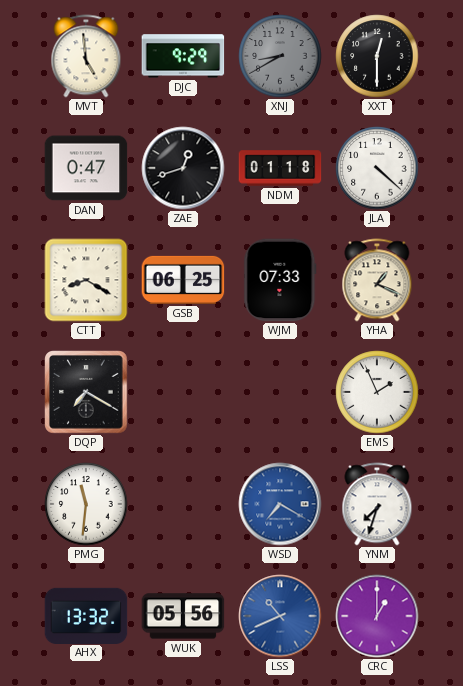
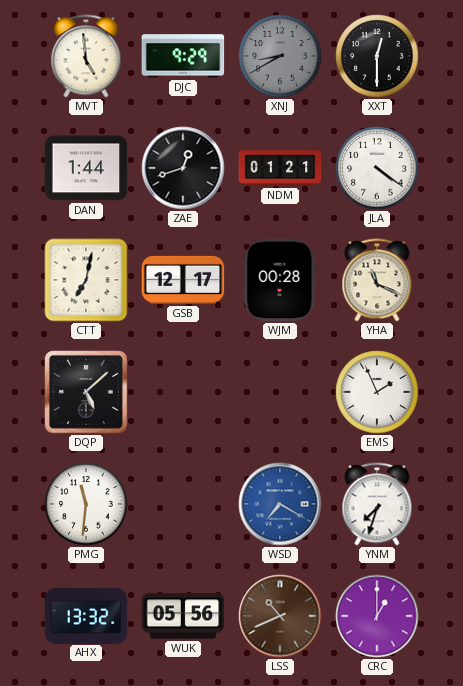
DAN: 0:47 -> 1:44
NDM: 01:18 -> 01:21
JLA: 4:22 -> 4:21
CTT: 8:20 -> 7:02
GSB: 06:25 -> 12:17
WJM: 07:33 -> 00:28
YHA: 1:19 -> 11:19
DQP: 7:20 -> 5:08
LSS dial: blue -> brown
